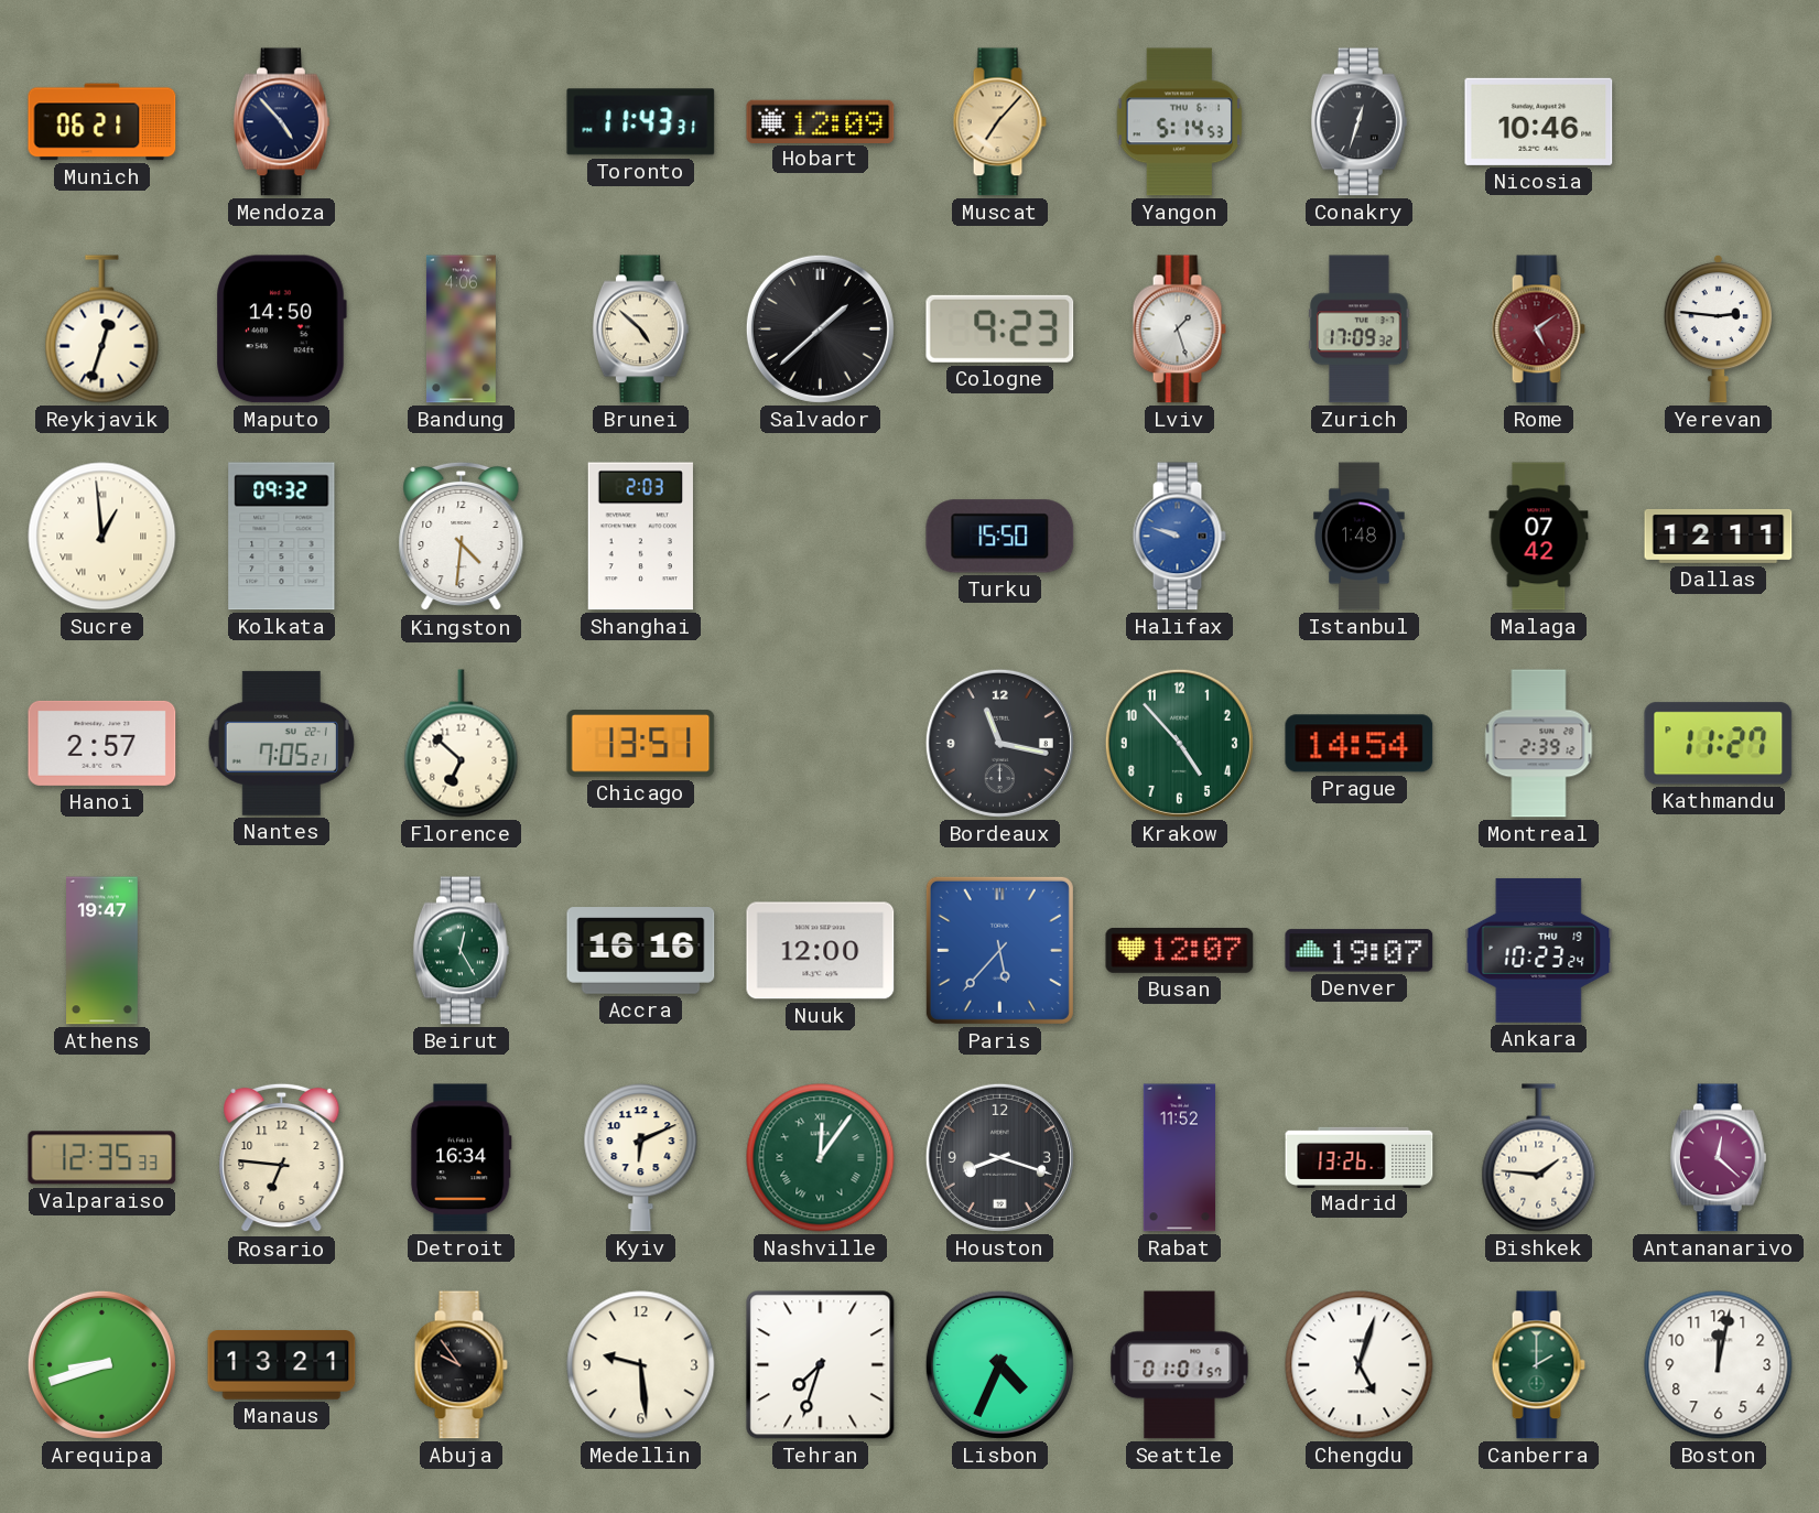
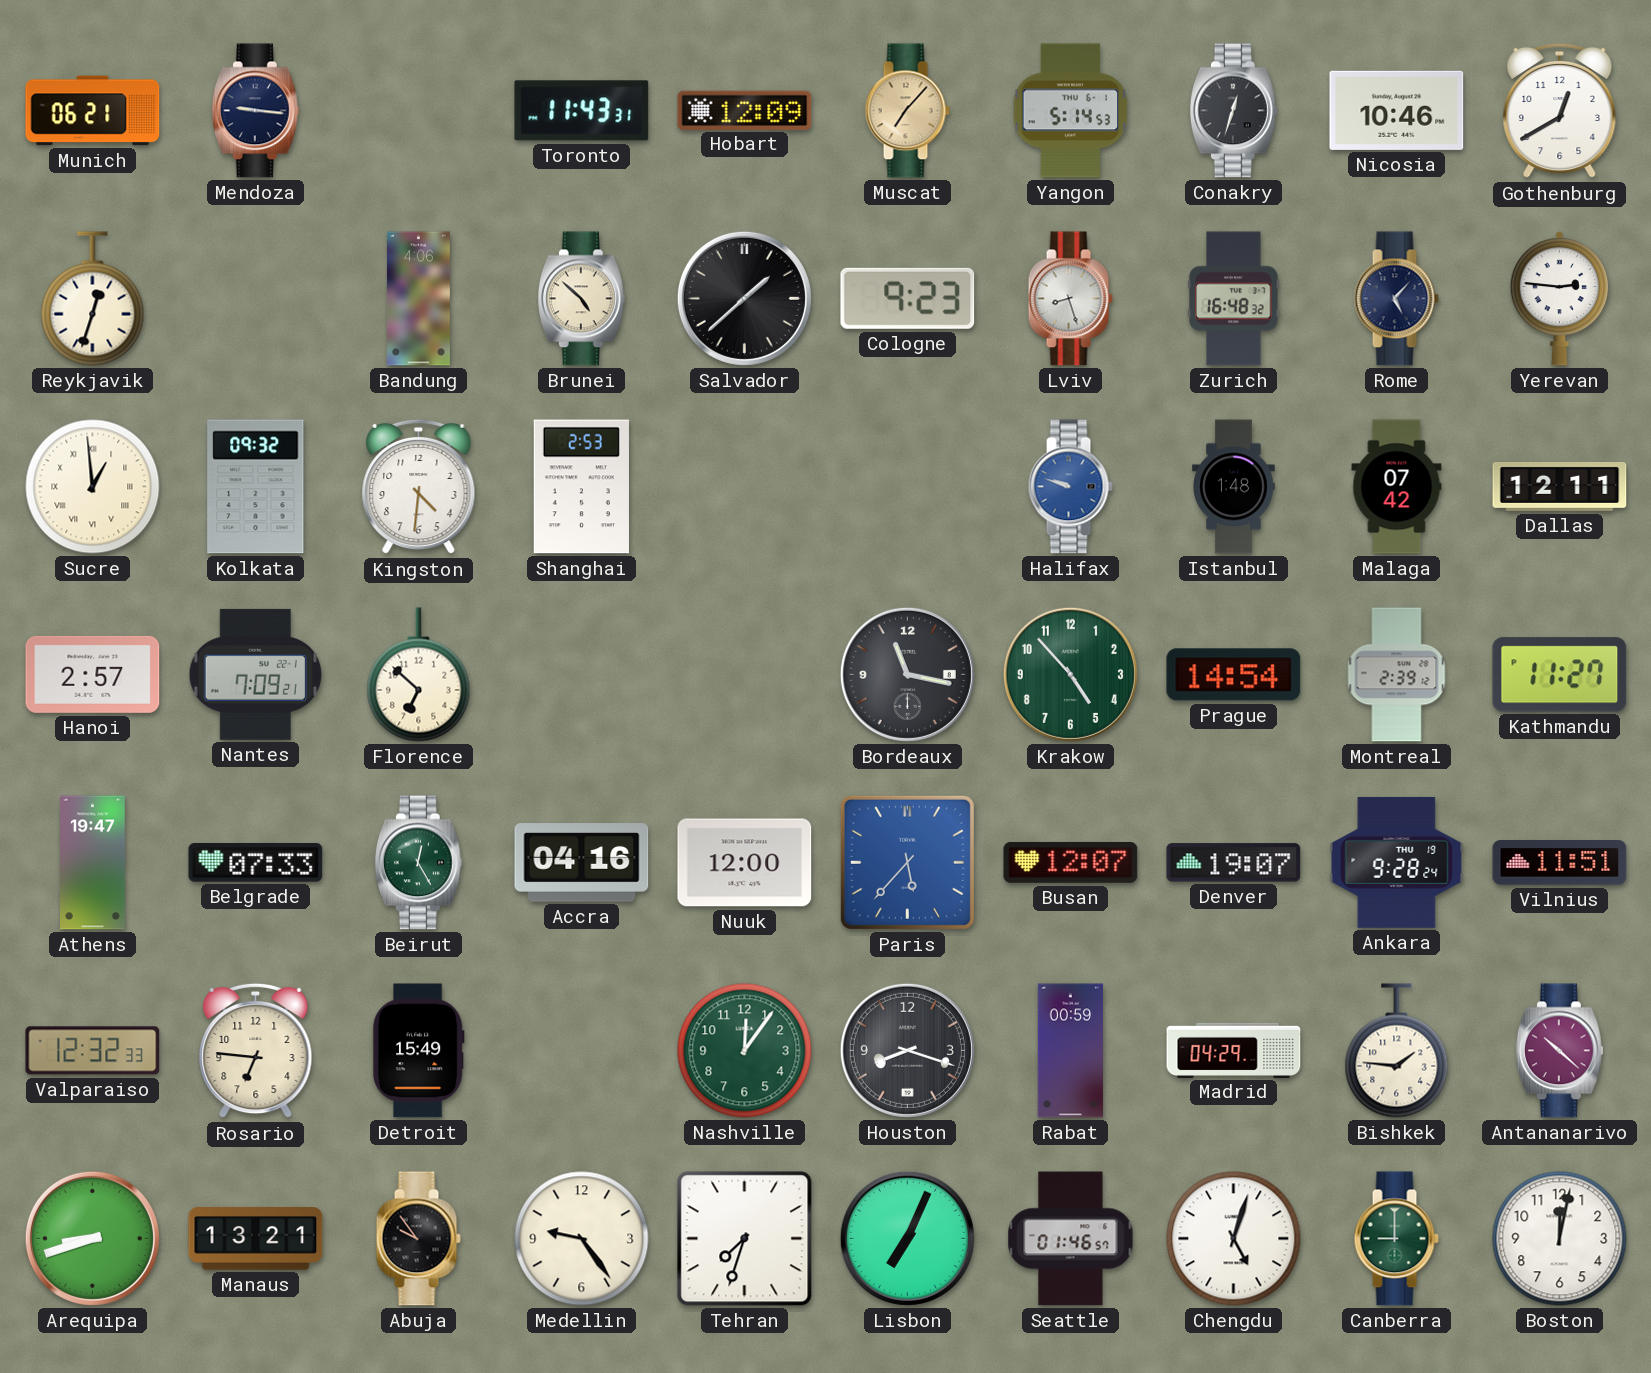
Mendoza: 4:53 -> 9:16
Gothenburg: none -> 12:40
Maputo: 14:50 -> none
Lviv: 1:27 -> 8:27
Zurich: 17:09 -> 16:48
Rome: 5:09 -> 5:07
Rome dial: burgundy -> navy
Shanghai: 2:03 -> 2:53
Turku: 15:50 -> none
Nantes: 7:05 -> 7:09
Chicago: 13:51 -> none
Belgrade: none -> 07:33
Accra: 16:16 -> 04:16
Ankara: 10:23 -> 9:28
Vilnius: none -> 11:51
Valparaiso: 12:35 -> 12:32
Detroit: 16:34 -> 15:49
Kyiv: 6:11 -> none
Nashville numerals: Roman -> Arabic
Rabat: 11:52 -> 00:59
Madrid: 13:26 -> 04:29
Antananarivo: 12:22 -> 10:22
Medellin: 9:29 -> 9:24
Lisbon: 4:34 -> 7:04
Seattle: 01:01 -> 01:46
Canberra: 2:00 -> 9:00
